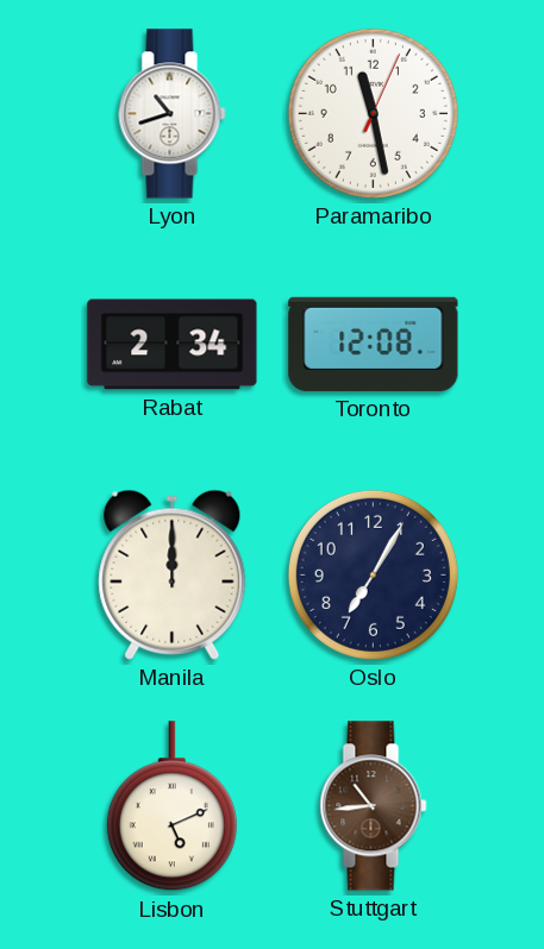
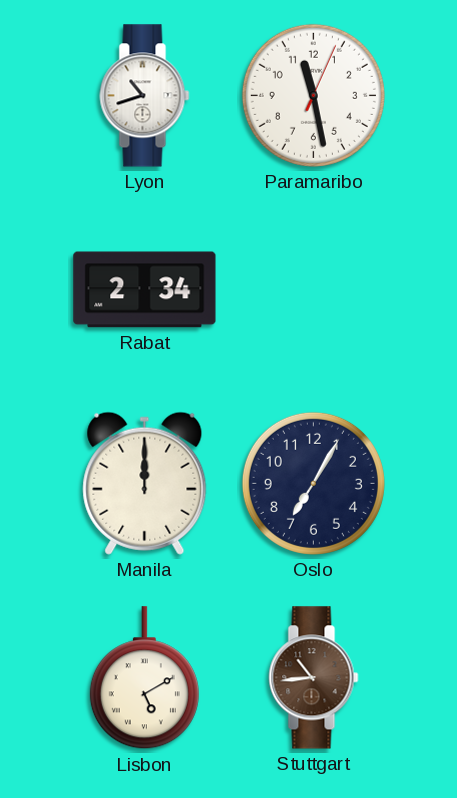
Toronto: 12:08 -> none
Lisbon: 5:11 -> 5:10
